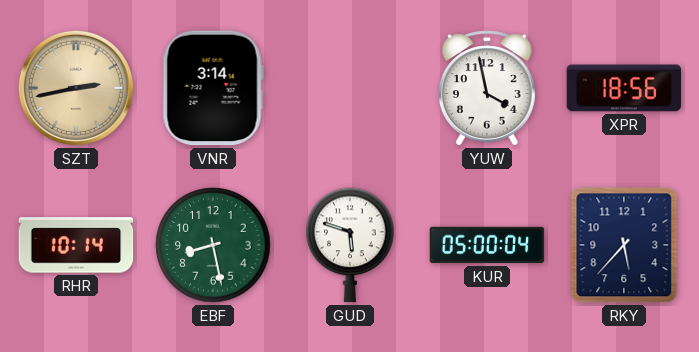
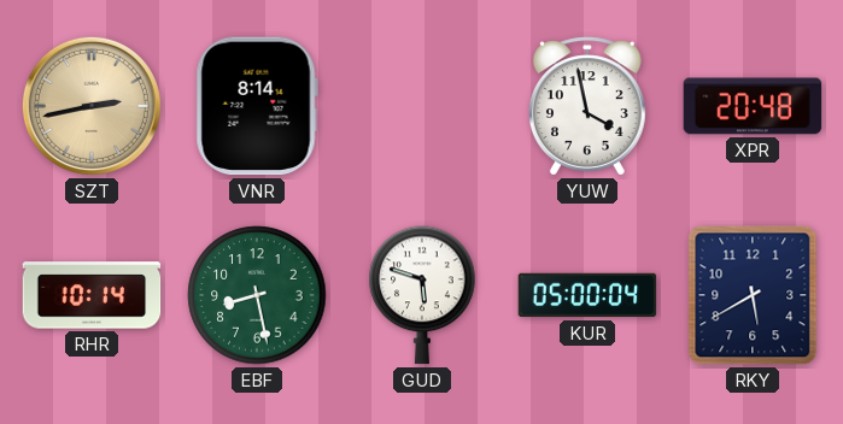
VNR: 3:14 -> 8:14
XPR: 18:56 -> 20:48
RKY: 5:37 -> 5:40
